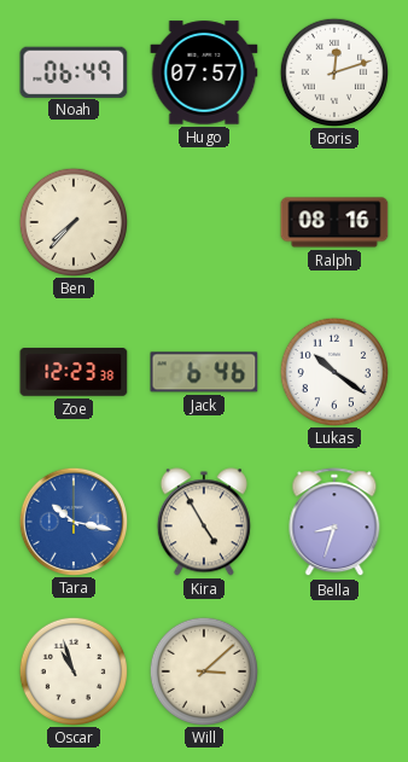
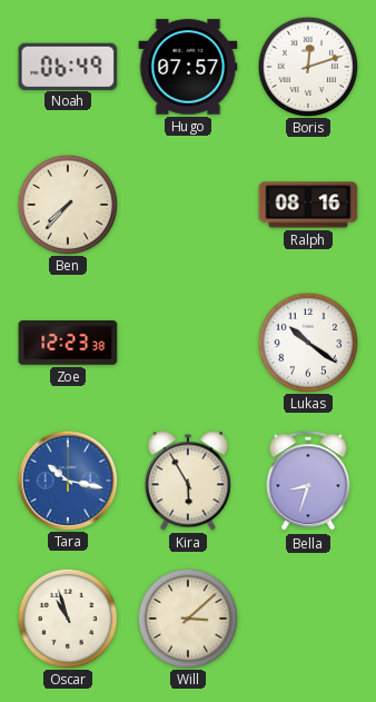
Jack: 6:46 -> none
Kira: 4:55 -> 5:55
